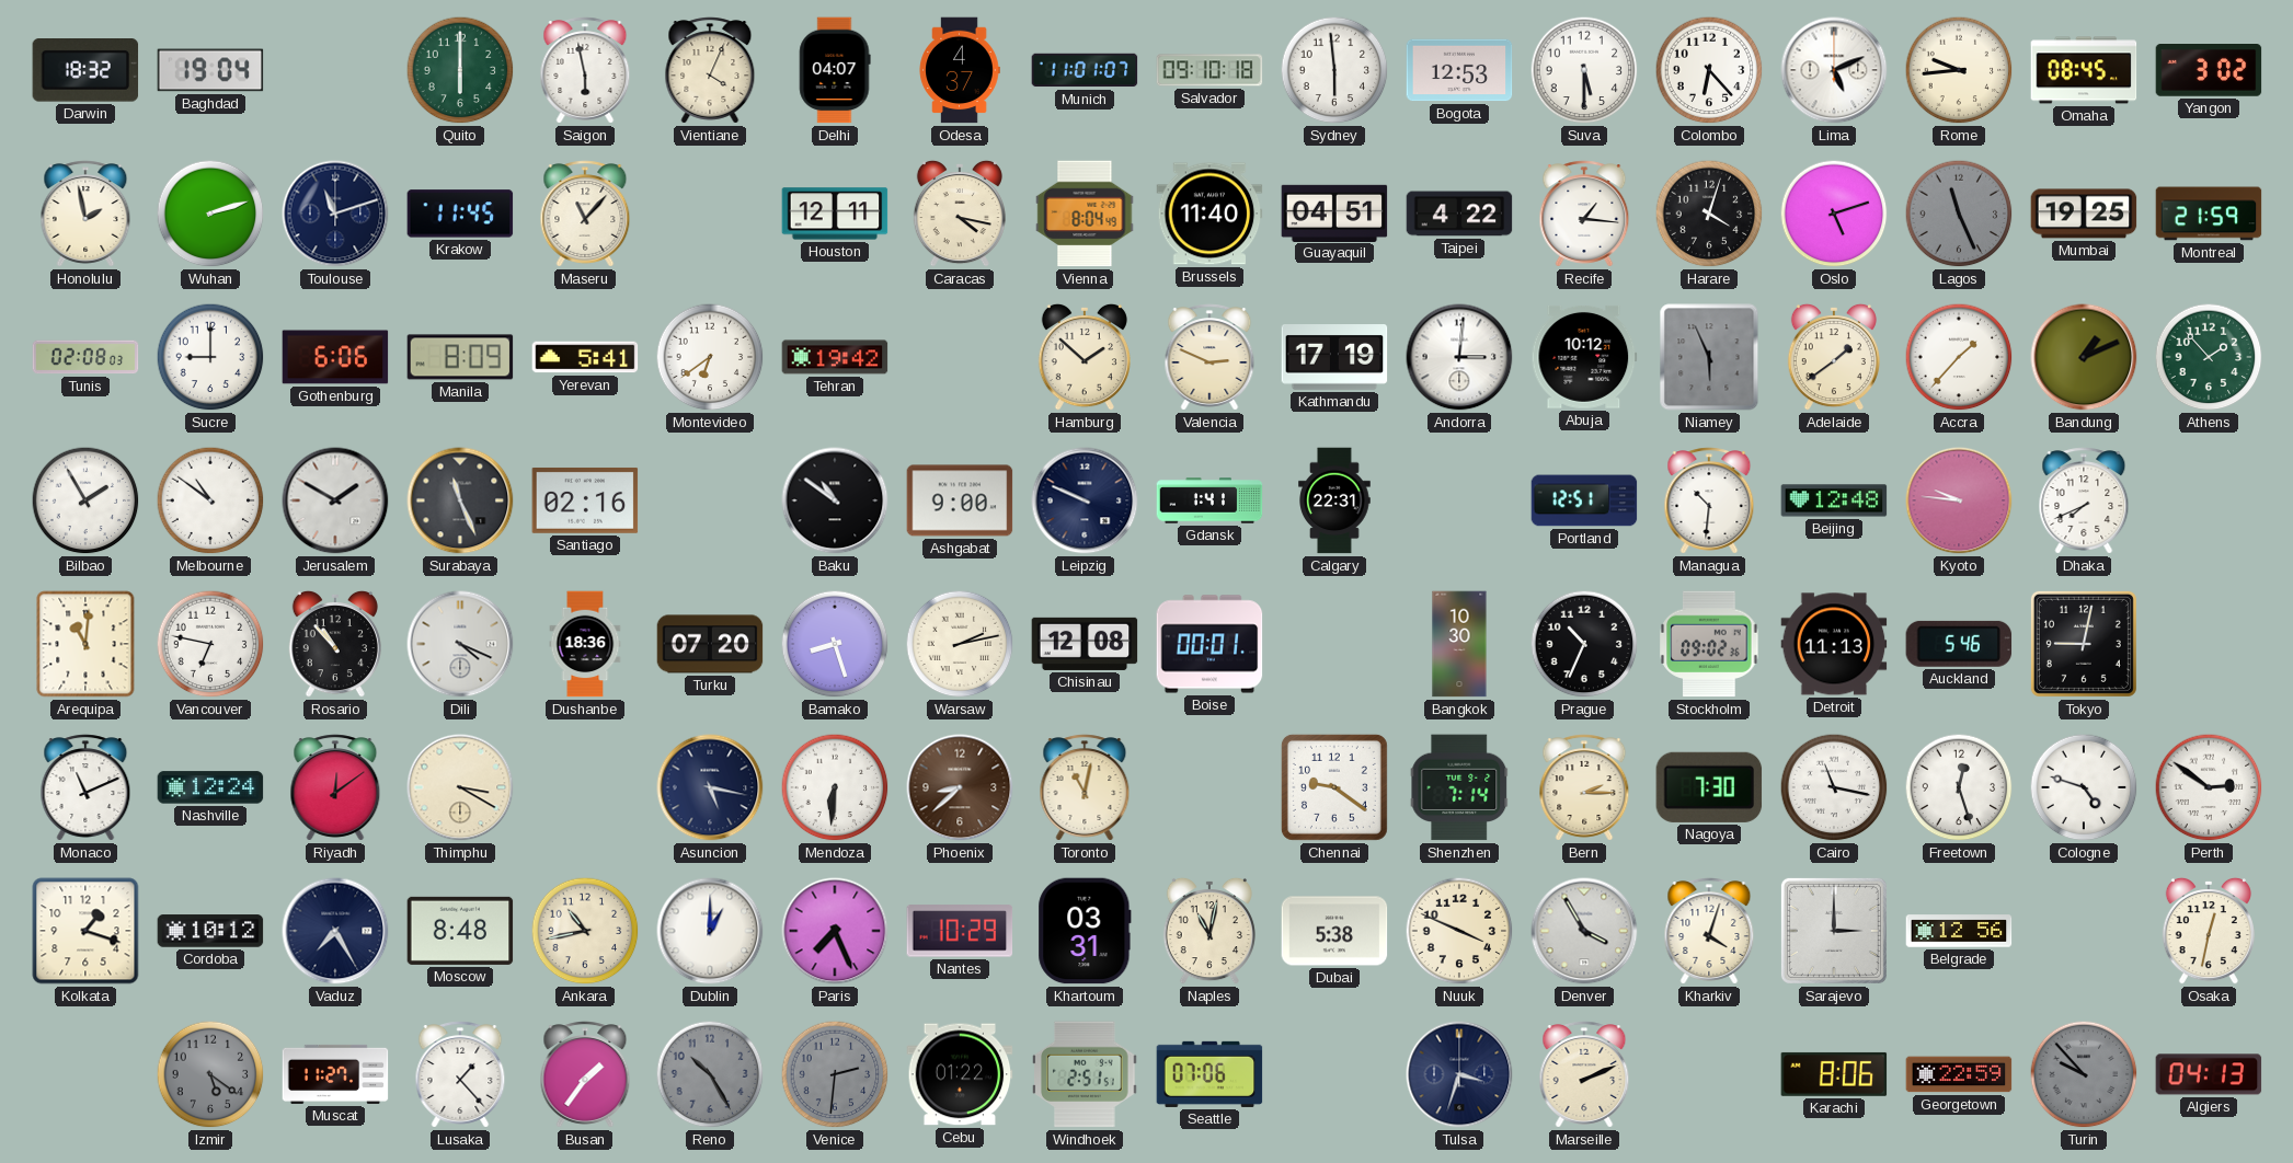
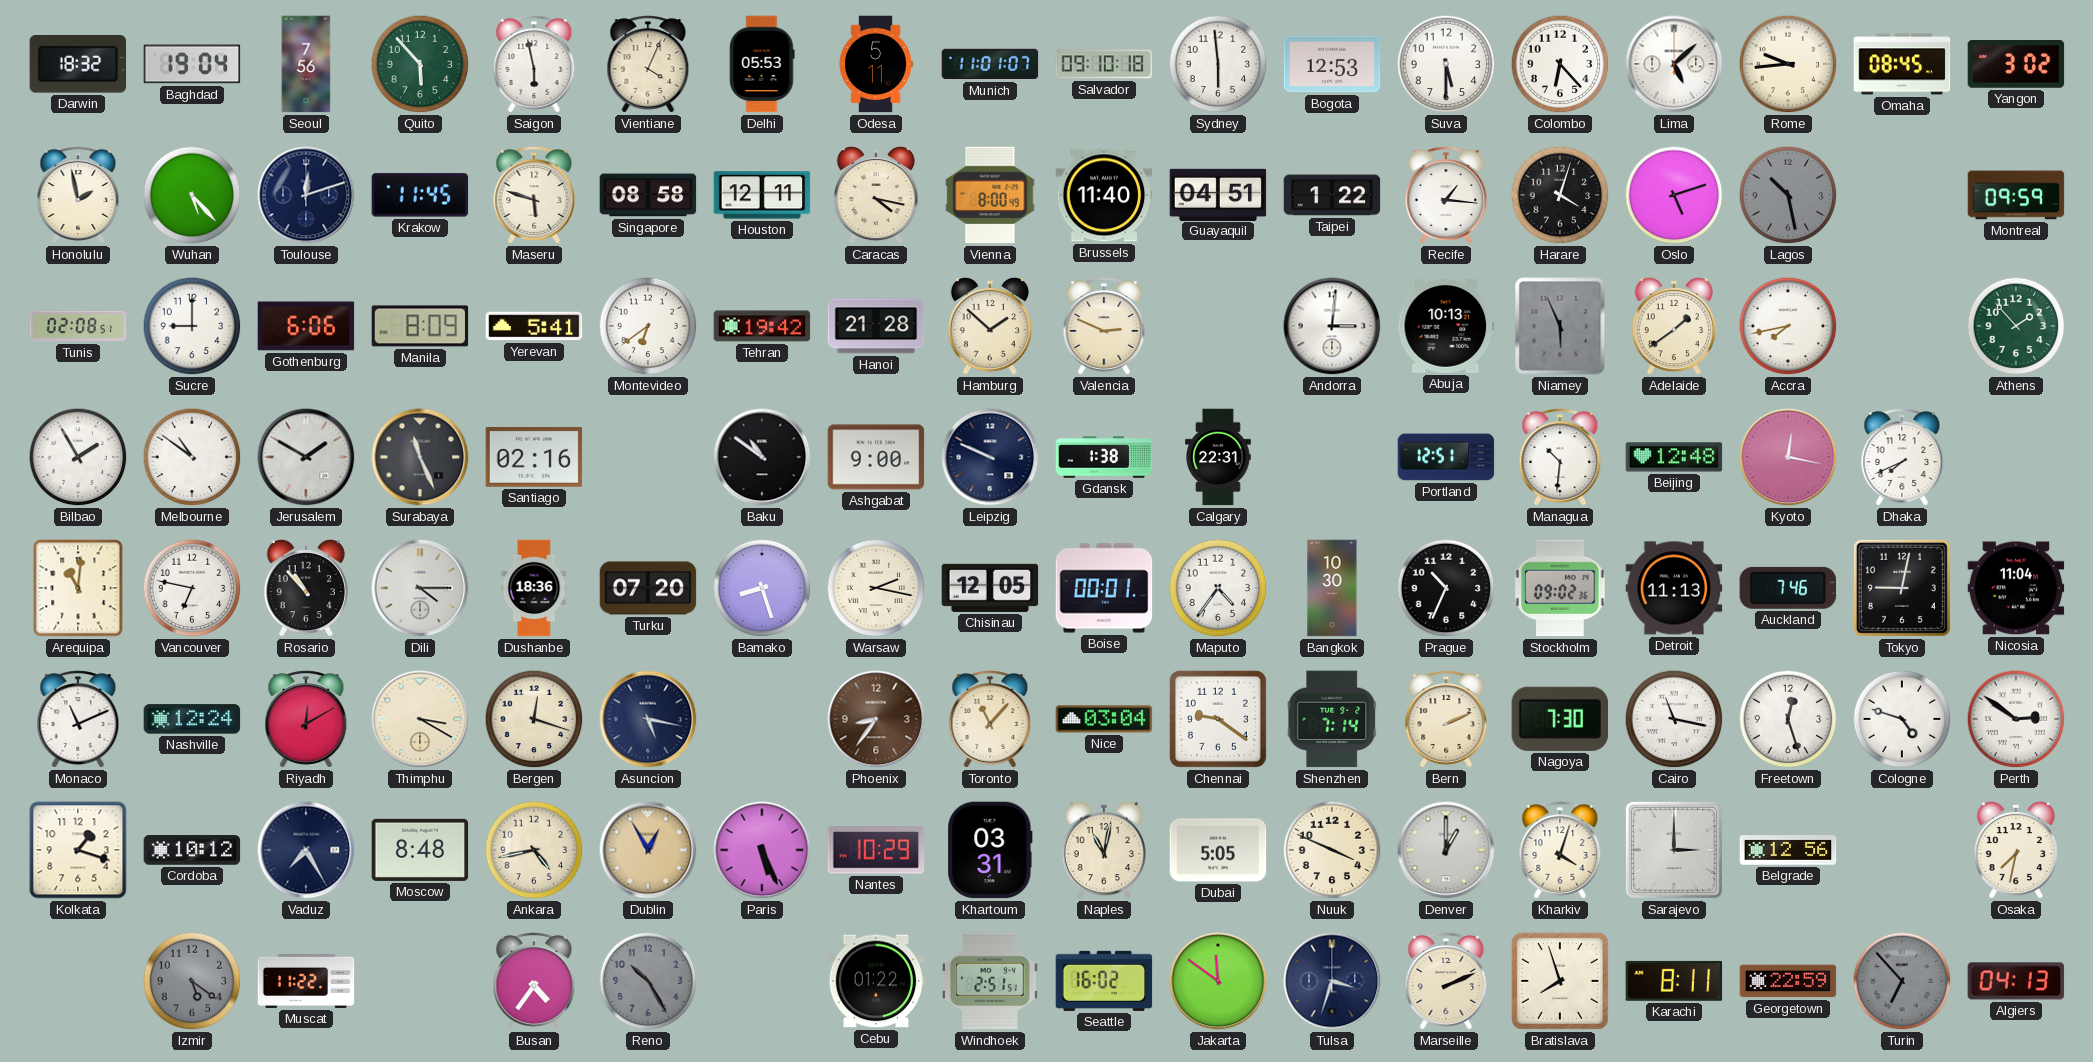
Seoul: none -> 7:56
Quito: 6:00 -> 5:53
Delhi: 04:07 -> 05:53
Odesa: 4:37 -> 5:11
Lima: 5:11 -> 5:08
Wuhan: 2:12 -> 5:23
Toulouse: 11:12 -> 12:12
Maseru: 11:07 -> 5:48
Singapore: none -> 08:58
Vienna: 8:04 -> 8:00
Taipei: 4:22 -> 1:22
Lagos: 11:26 -> 10:28
Mumbai: 19:25 -> none
Montreal: 21:59 -> 09:59
Tunis: 02:08:03 -> 02:08:51
Hanoi: none -> 21:28
Kathmandu: 17:19 -> none
Abuja: 10:12 -> 10:13
Accra: 1:37 -> 7:43
Bandung: 1:11 -> none
Gdansk: 1:41 -> 1:38
Kyoto: 9:46 -> 12:17
Dili: 4:19 -> 4:15
Warsaw: 2:13 -> 2:17
Chisinau: 12:08 -> 12:05
Maputo: none -> 4:36
Auckland: 5:46 -> 7:46
Nicosia: none -> 11:04
Riyadh: 12:09 -> 12:10
Bergen: none -> 12:18
Mendoza: 6:31 -> none
Phoenix: 8:38 -> 8:36
Toronto: 11:02 -> 11:07
Nice: none -> 03:04
Bern: 2:15 -> 2:11
Ankara: 10:43 -> 4:43
Dublin: 1:00 -> 12:55
Dublin dial: white -> champagne
Paris: 7:26 -> 5:26
Dubai: 5:38 -> 5:05
Denver: 3:55 -> 1:00
Osaka: 12:32 -> 7:32
Muscat: 11:27 -> 11:22
Lusaka: 1:23 -> none
Busan: 1:36 -> 4:36
Venice: 2:31 -> none
Seattle: 07:06 -> 16:02
Jakarta: none -> 11:51
Bratislava: none -> 7:57
Karachi: 8:06 -> 8:11
Turin: 9:53 -> 6:53
